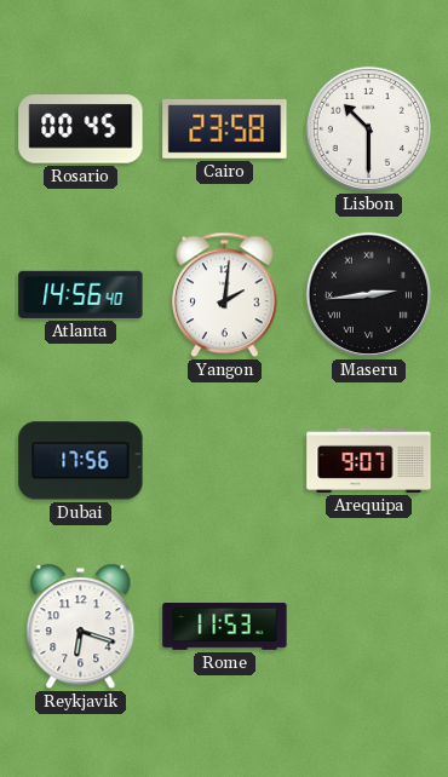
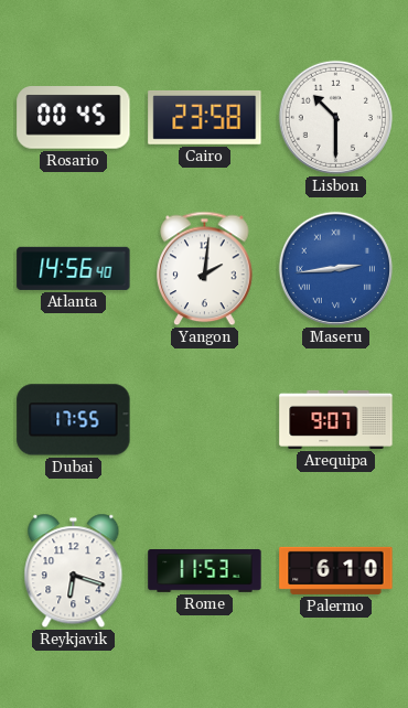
Maseru dial: black -> blue
Dubai: 17:56 -> 17:55
Palermo: none -> 6:10
